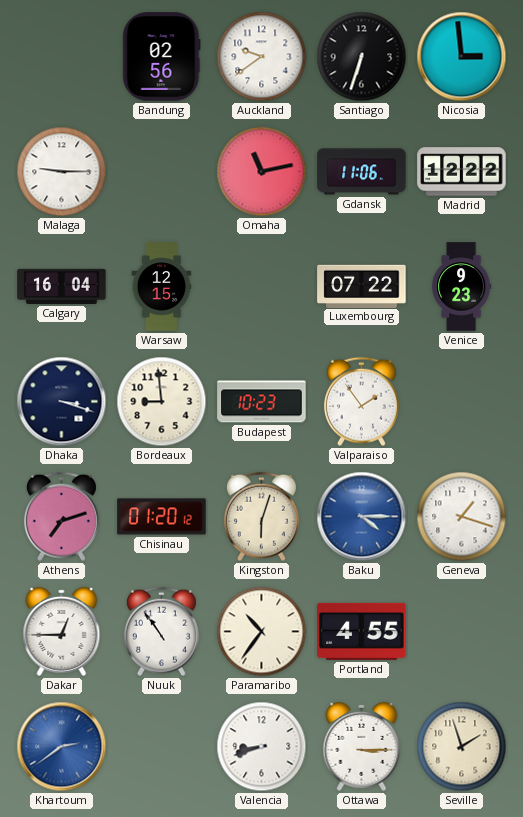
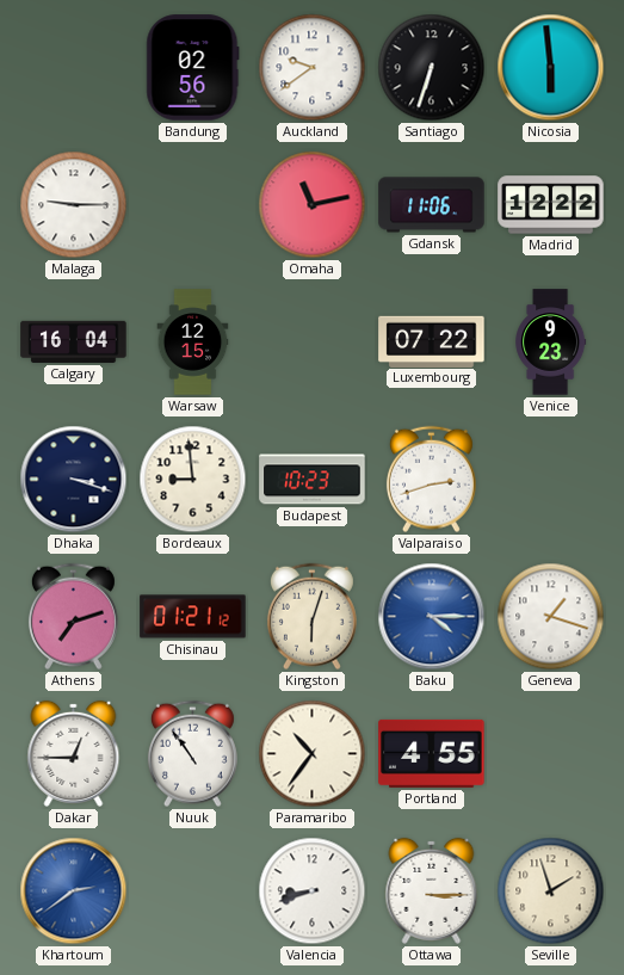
Nicosia: 2:59 -> 5:59
Valparaiso: 1:54 -> 2:42
Chisinau: 01:20 -> 01:21
